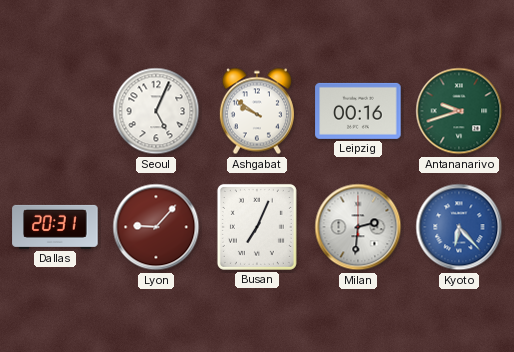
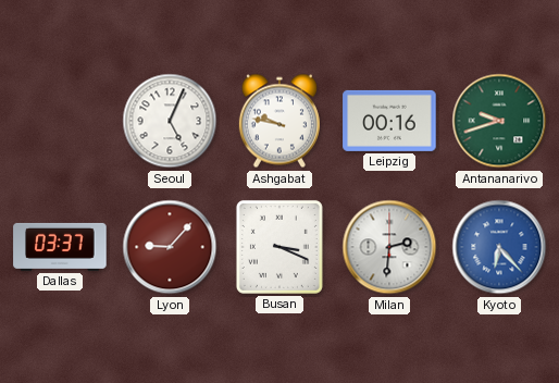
Ashgabat: 9:51 -> 9:47
Dallas: 20:31 -> 03:37
Busan: 7:04 -> 3:19
